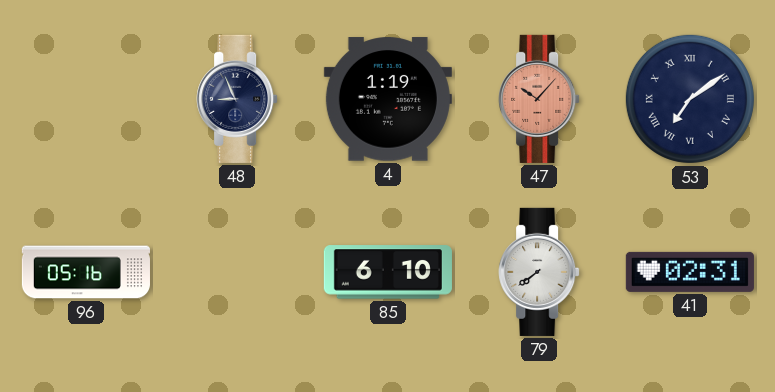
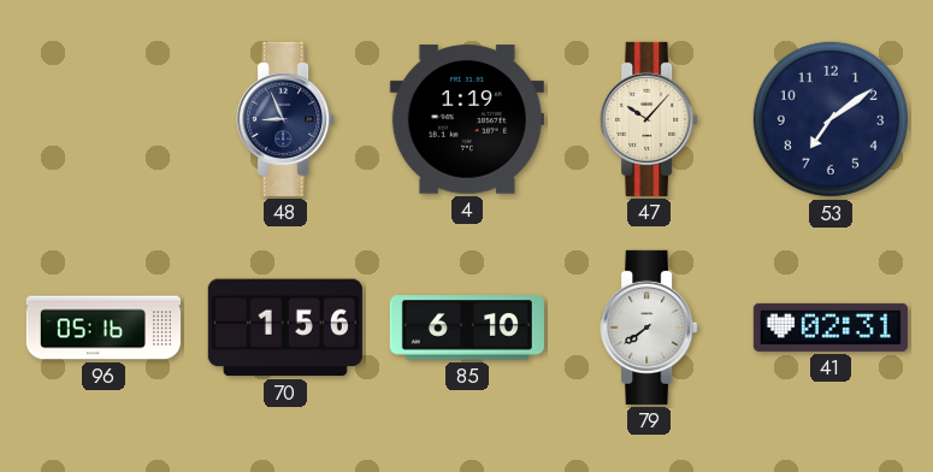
47 dial: salmon -> cream
53 numerals: Roman -> Arabic
70: none -> 1:56
